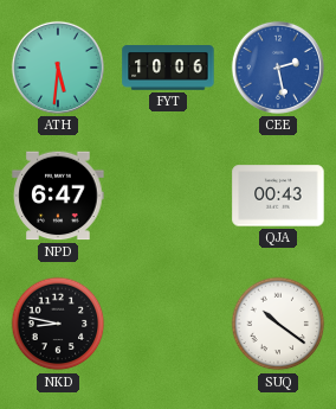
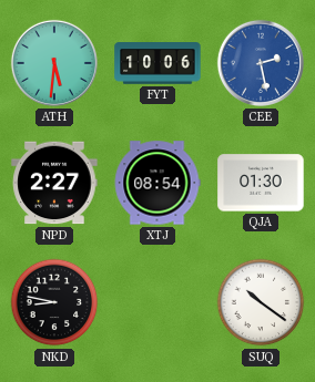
NPD: 6:47 -> 2:27
XTJ: none -> 08:54
QJA: 00:43 -> 01:30
